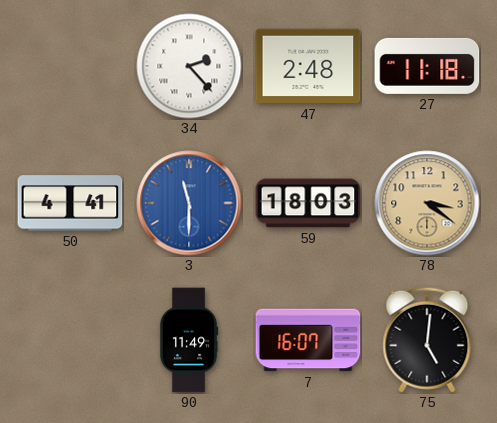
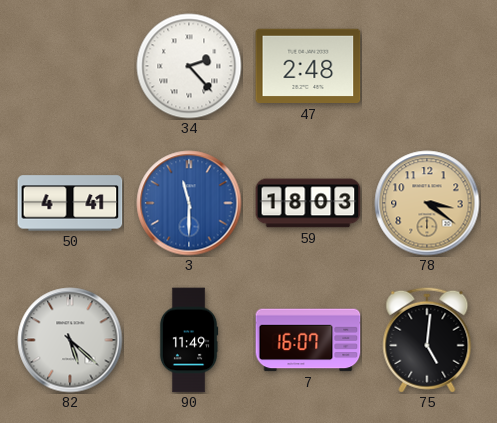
27: 11:18 -> none
82: none -> 5:22
